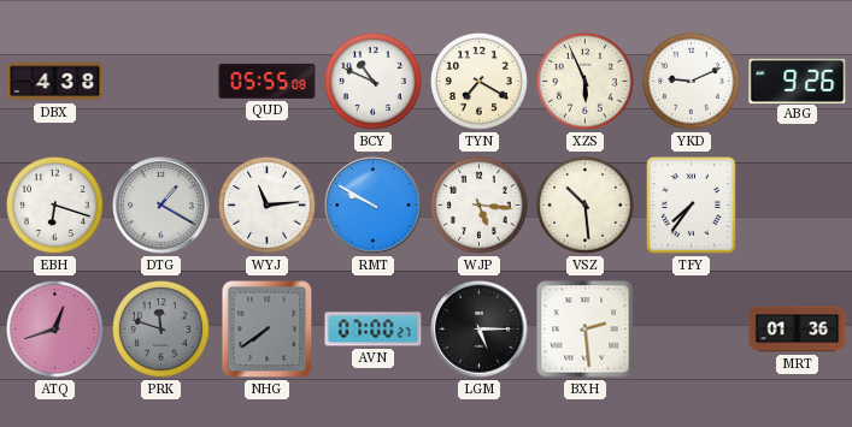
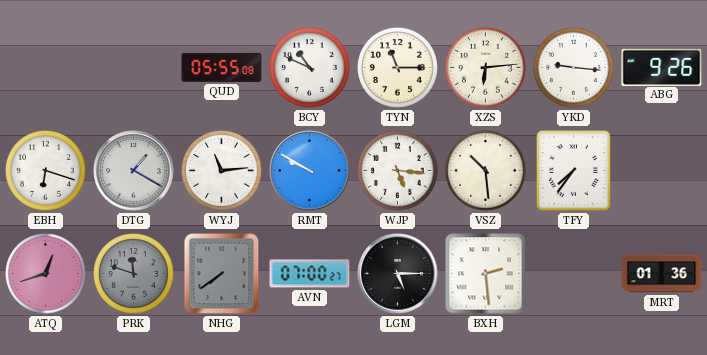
DBX: 4:38 -> none
TYN: 7:20 -> 11:15
XZS: 5:56 -> 6:14
YKD: 9:11 -> 9:16
